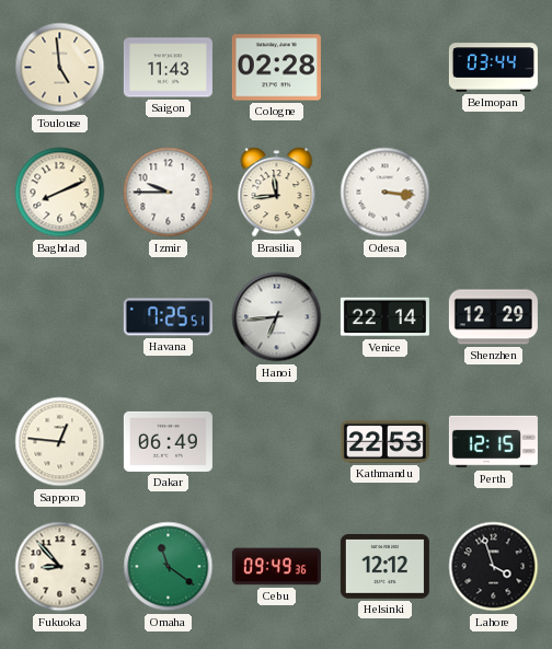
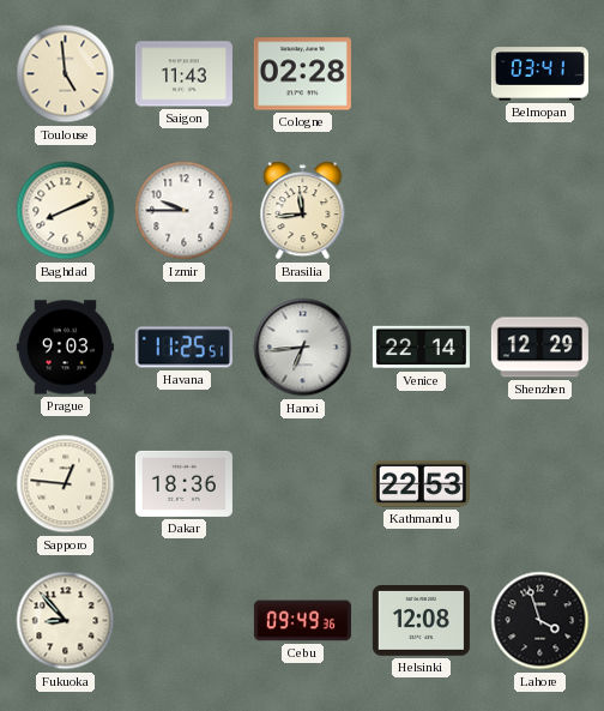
Belmopan: 03:44 -> 03:41
Odesa: 3:16 -> none
Prague: none -> 9:03
Havana: 7:25 -> 11:25
Dakar: 06:49 -> 18:36
Perth: 12:15 -> none
Omaha: 11:21 -> none
Helsinki: 12:12 -> 12:08
